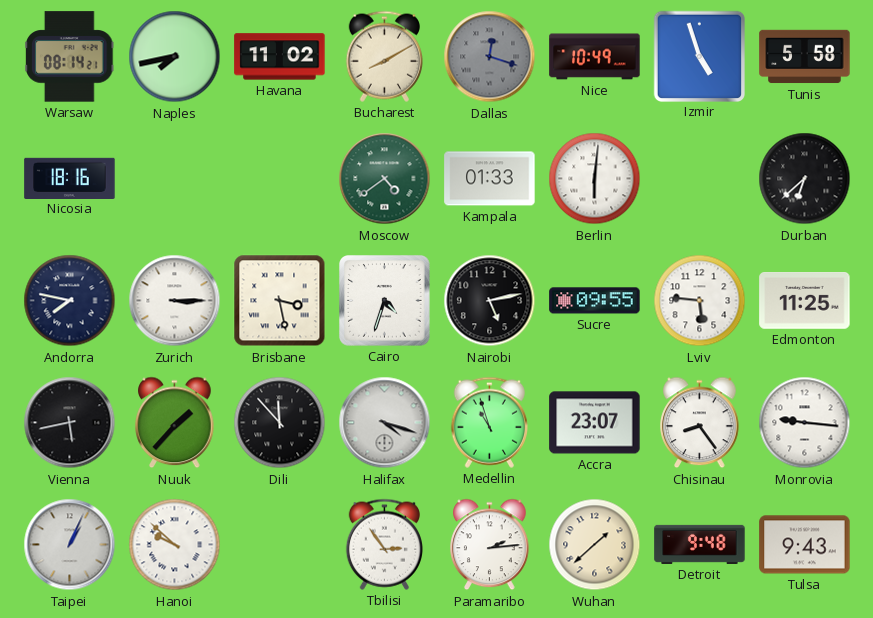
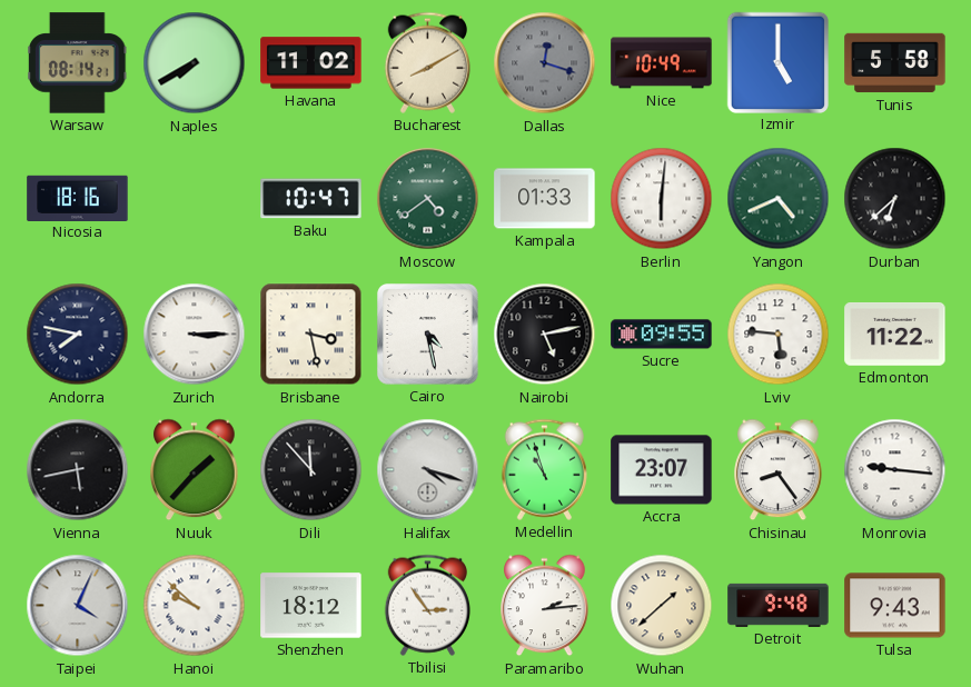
Naples: 7:43 -> 7:40
Izmir: 4:57 -> 5:00
Baku: none -> 10:47
Yangon: none -> 4:41
Cairo: 4:33 -> 4:28
Edmonton: 11:25 -> 11:22
Taipei: 1:04 -> 4:04
Shenzhen: none -> 18:12
